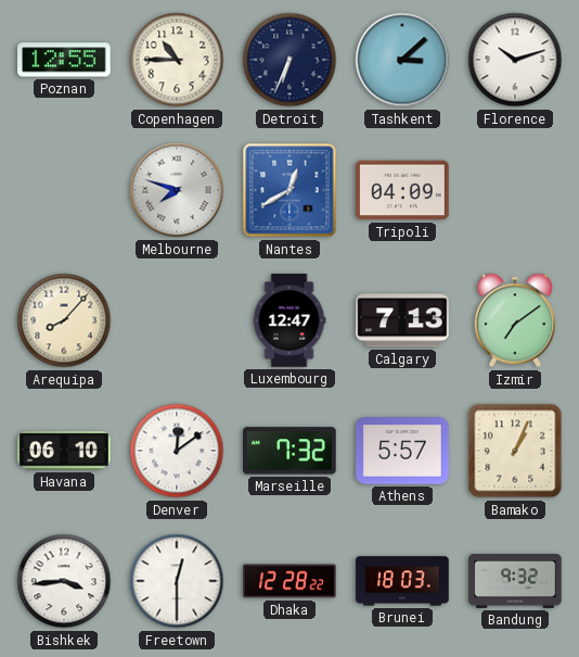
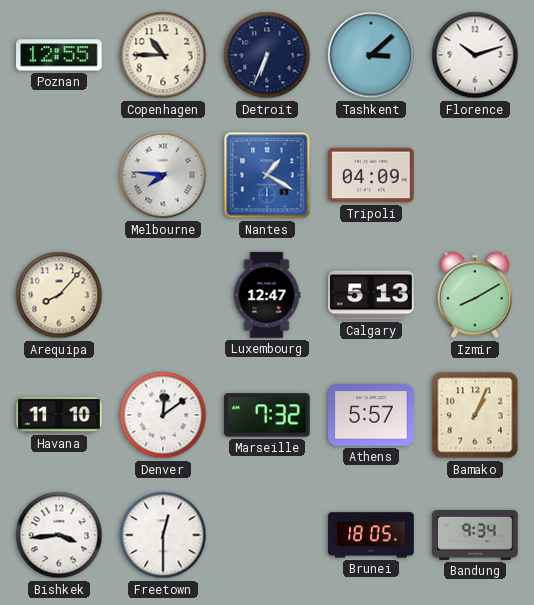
Melbourne: 7:48 -> 7:46
Nantes: 12:40 -> 1:20
Calgary: 7:13 -> 5:13
Izmir: 7:09 -> 8:10
Havana: 06:10 -> 11:10
Dhaka: 12:28 -> none
Brunei: 18:03 -> 18:05
Bandung: 9:32 -> 9:34
